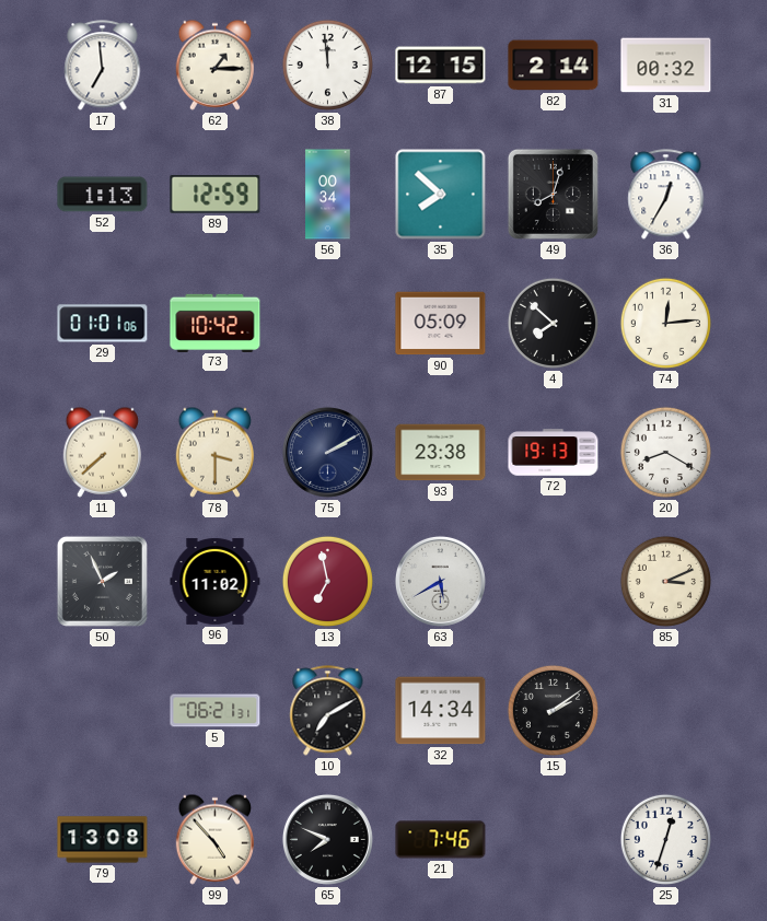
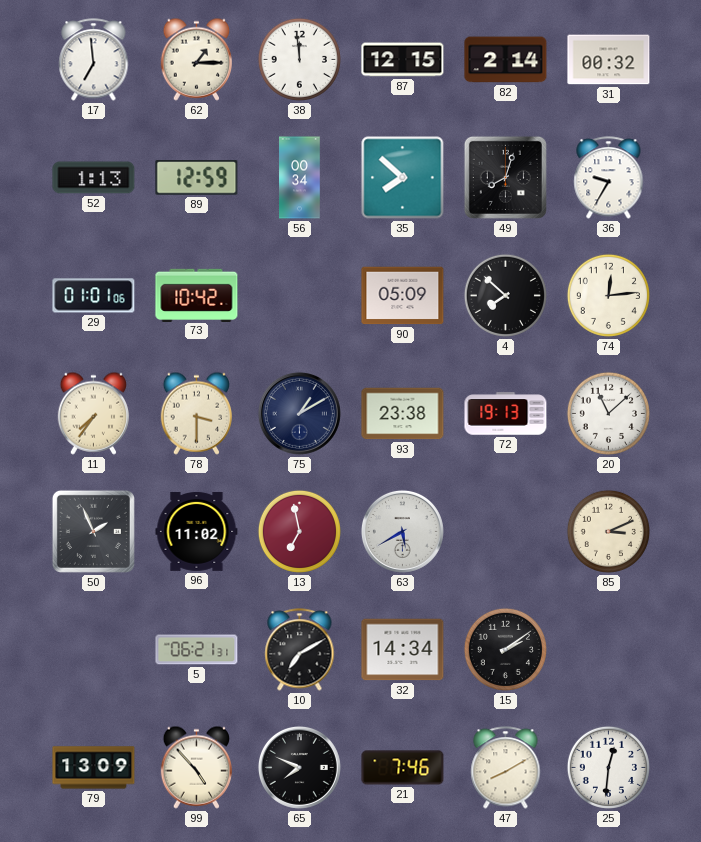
36: 12:35 -> 9:35
11: 7:38 -> 7:36
75: 2:10 -> 1:10
20: 8:20 -> 11:08
79: 13:08 -> 13:09
47: none -> 8:10
25: 12:33 -> 12:31
